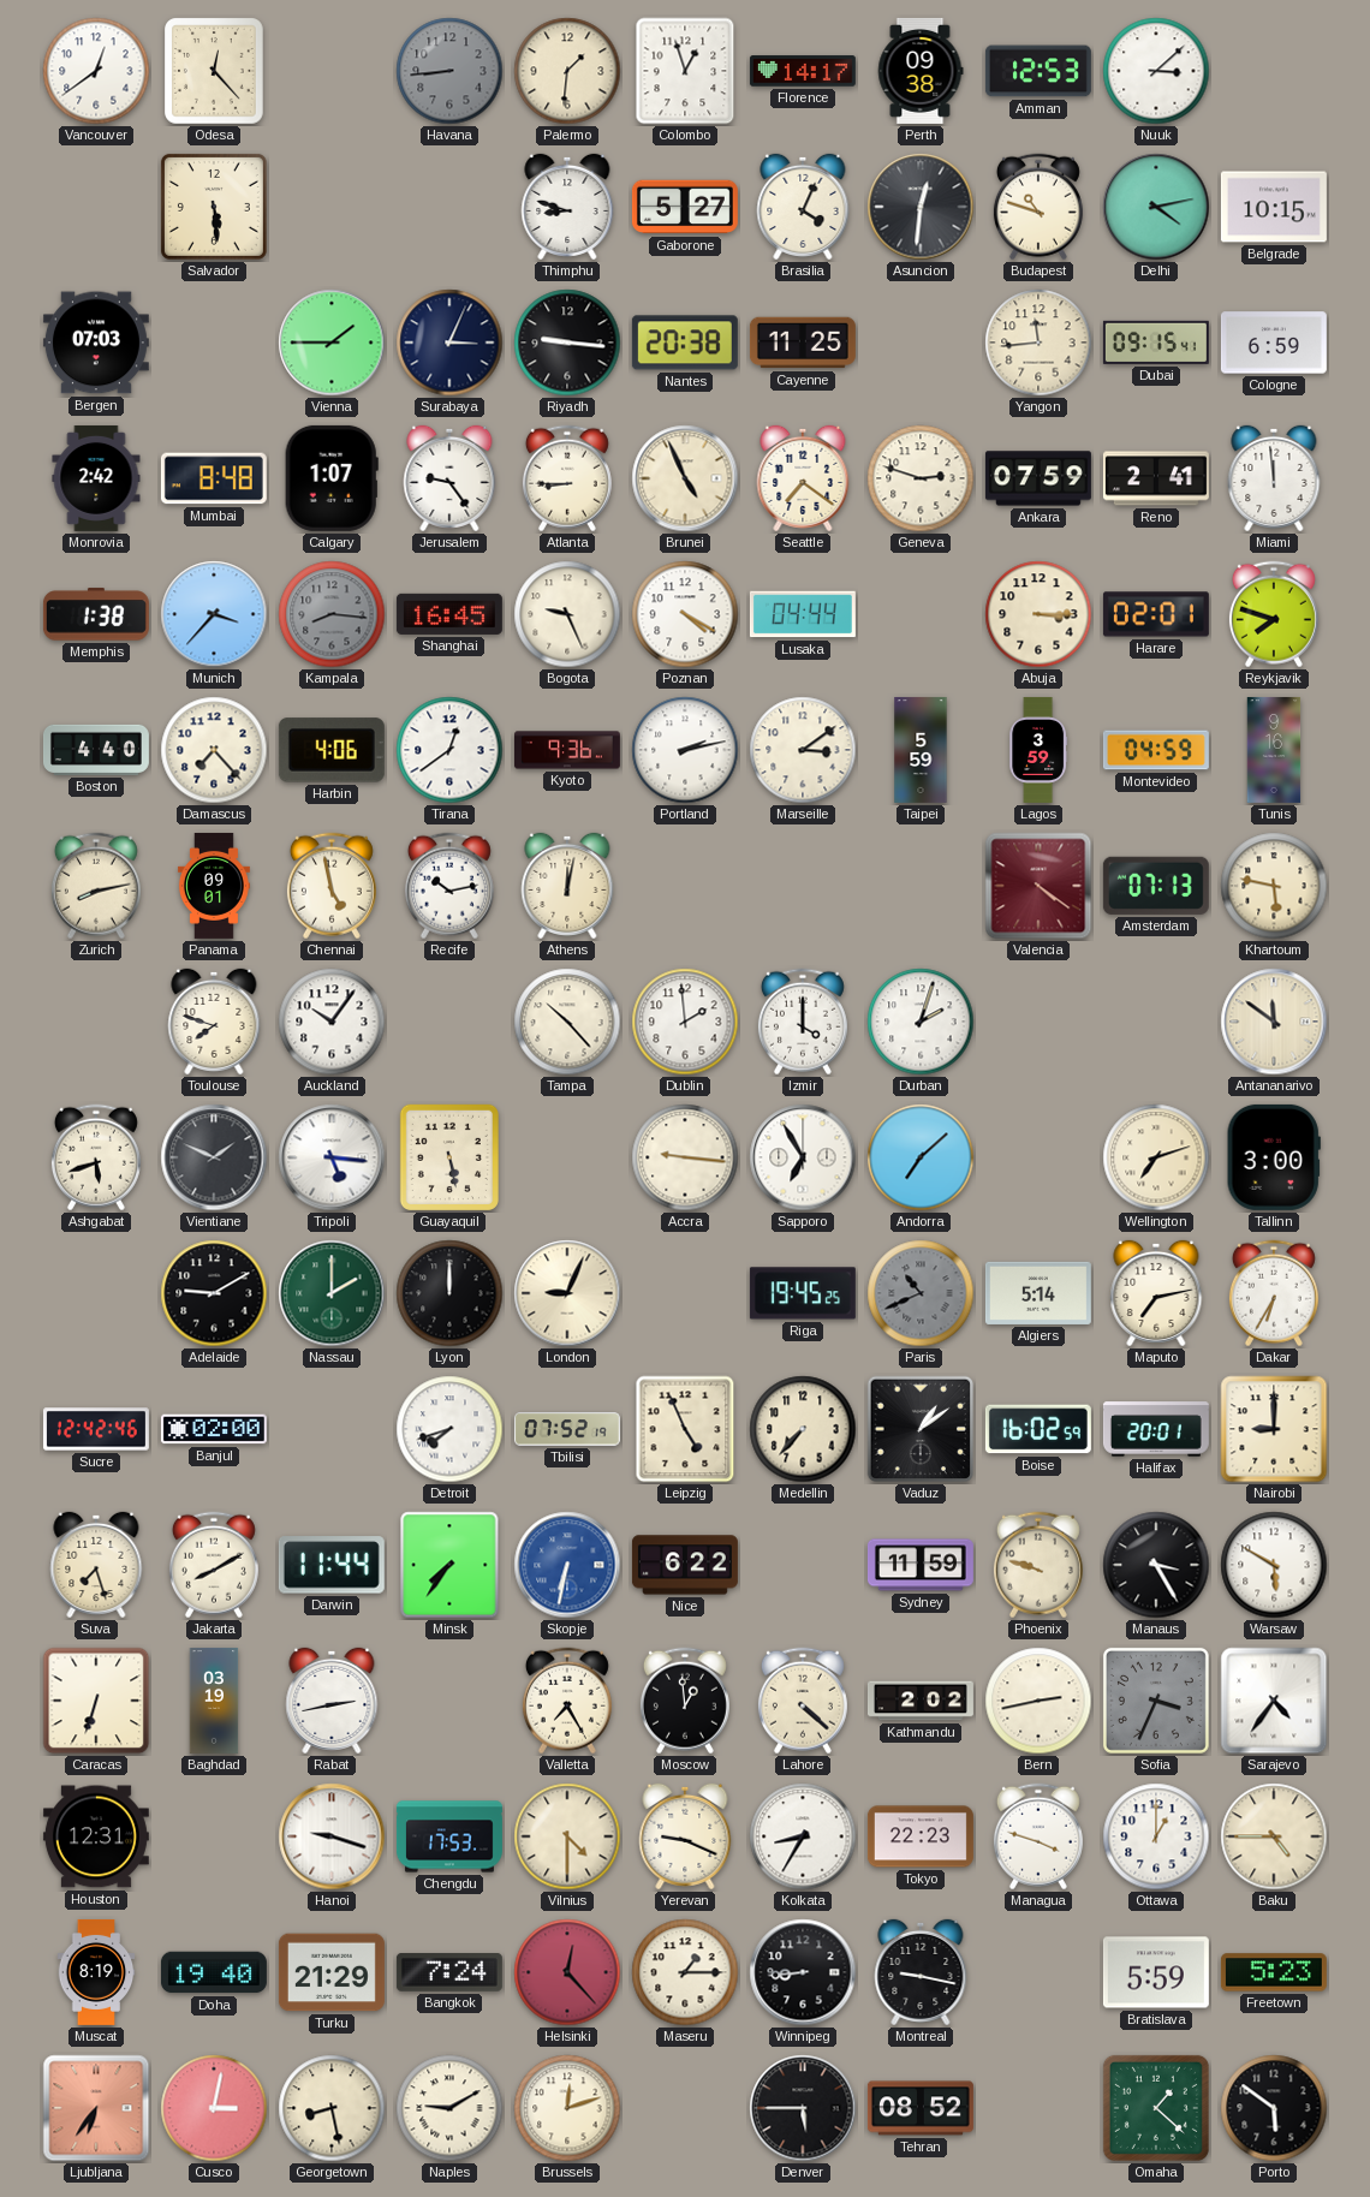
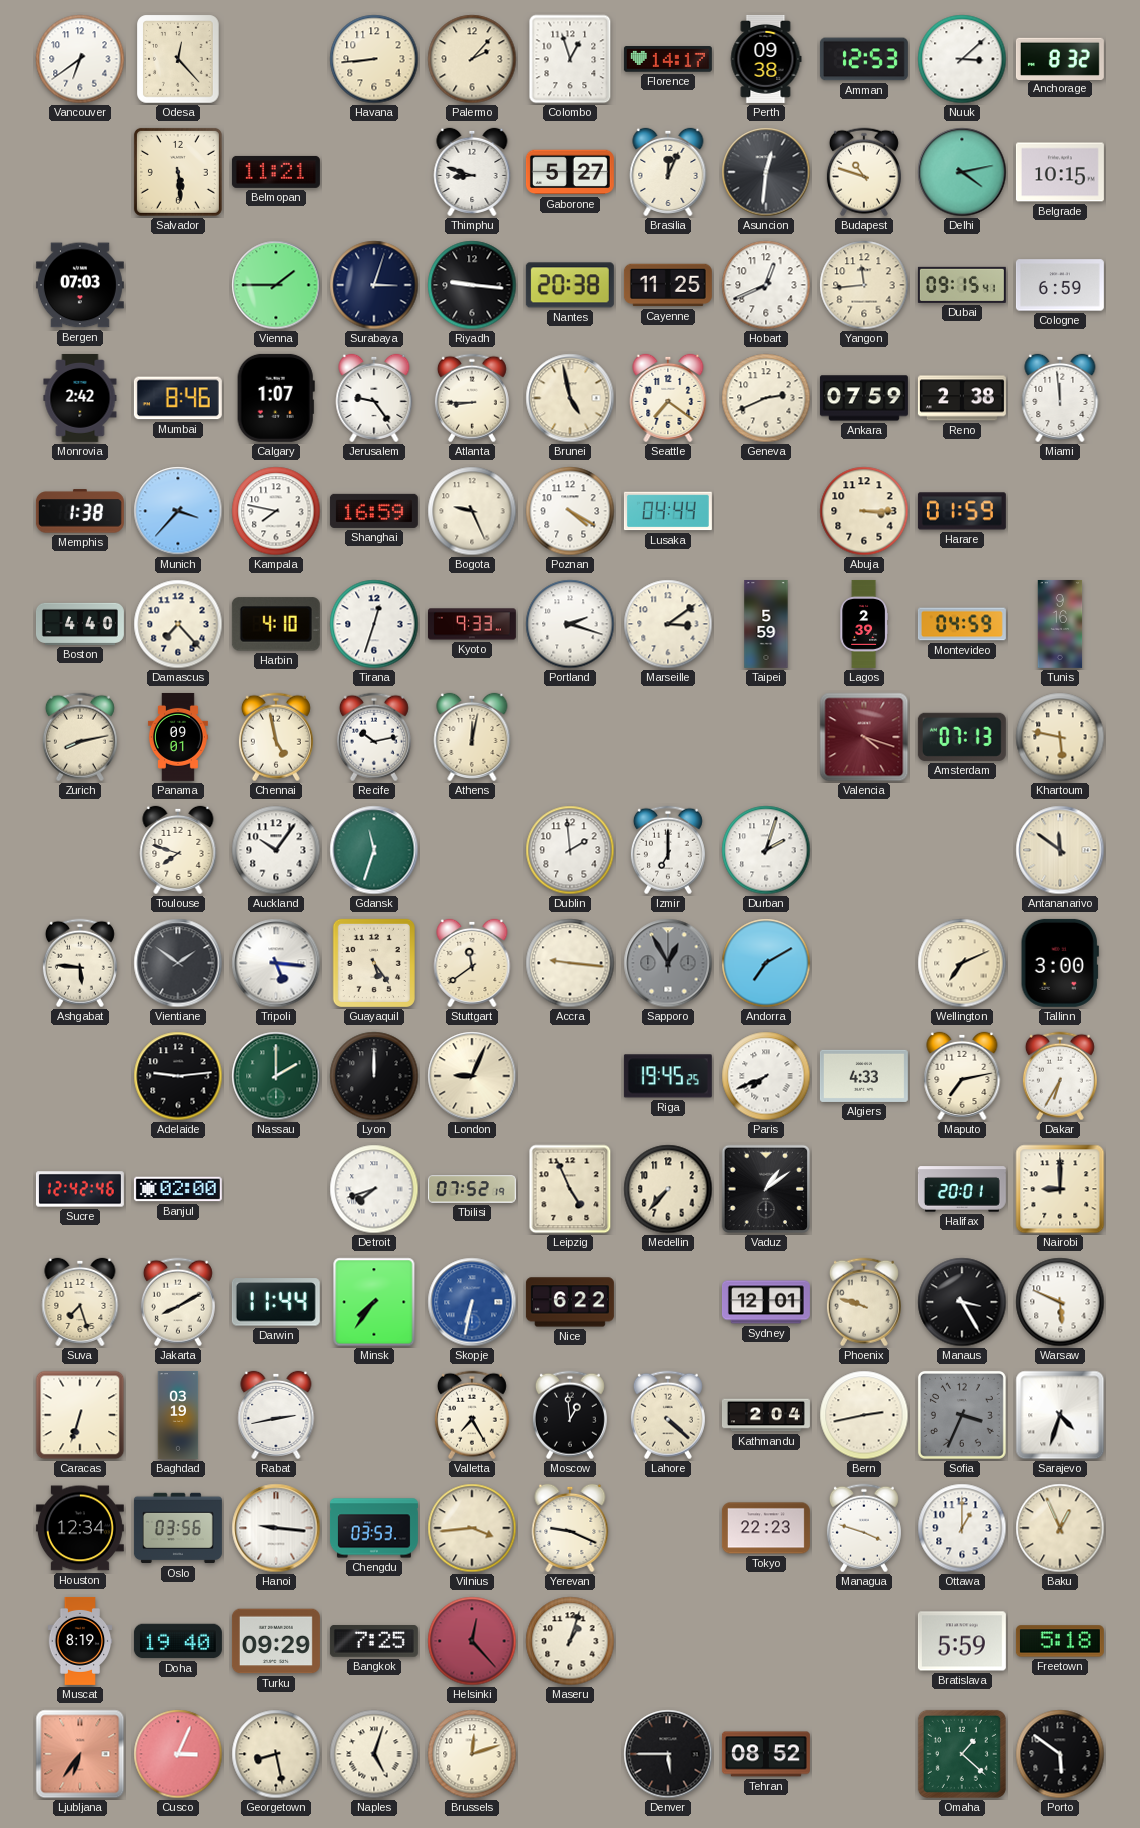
Vancouver: 12:39 -> 6:39
Havana dial: grey -> cream
Palermo: 1:31 -> 2:07
Anchorage: none -> 8:32
Belmopan: none -> 11:21
Brasilia: 4:04 -> 12:04
Surabaya: 3:04 -> 3:03
Hobart: none -> 12:41
Mumbai: 8:48 -> 8:46
Brunei: 4:56 -> 4:58
Geneva: 2:48 -> 2:41
Reno: 2:41 -> 2:38
Kampala: 8:16 -> 7:47
Kampala dial: grey -> white
Shanghai: 16:45 -> 16:59
Harare: 02:01 -> 01:59
Reykjavik: 7:48 -> none
Harbin: 4:06 -> 4:10
Tirana: 12:39 -> 12:33
Kyoto: 9:36 -> 9:33
Portland: 2:13 -> 2:18
Lagos: 3:59 -> 2:39
Valencia: 4:21 -> 4:18
Gdansk: none -> 11:33
Tampa: 10:23 -> none
Izmir: 4:00 -> 7:00
Ashgabat: 5:42 -> 5:46
Vientiane: 1:49 -> 1:51
Guayaquil: 5:28 -> 5:24
Stuttgart: none -> 11:39
Sapporo: 6:55 -> 12:55
Sapporo dial: white -> grey
Andorra: 7:08 -> 7:10
Wellington: 7:12 -> 7:11
Adelaide: 9:10 -> 9:14
Paris: 10:41 -> 7:41
Paris dial: grey -> white
Algiers: 5:14 -> 4:33
Boise: 16:02 -> none
Sydney: 11:59 -> 12:01
Warsaw: 5:50 -> 5:49
Kathmandu: 2:02 -> 2:04
Sarajevo: 4:36 -> 4:33
Houston: 12:31 -> 12:34
Oslo: none -> 03:56
Hanoi: 9:18 -> 9:16
Chengdu: 17:53 -> 03:53
Vilnius: 4:30 -> 3:44
Kolkata: 8:35 -> none
Baku: 4:45 -> 12:56
Turku: 21:29 -> 09:29
Bangkok: 7:24 -> 7:25
Maseru: 1:15 -> 1:03
Winnipeg: 8:44 -> none
Montreal: 9:17 -> none
Freetown: 5:23 -> 5:18
Cusco: 3:02 -> 3:04
Naples: 9:10 -> 5:03
